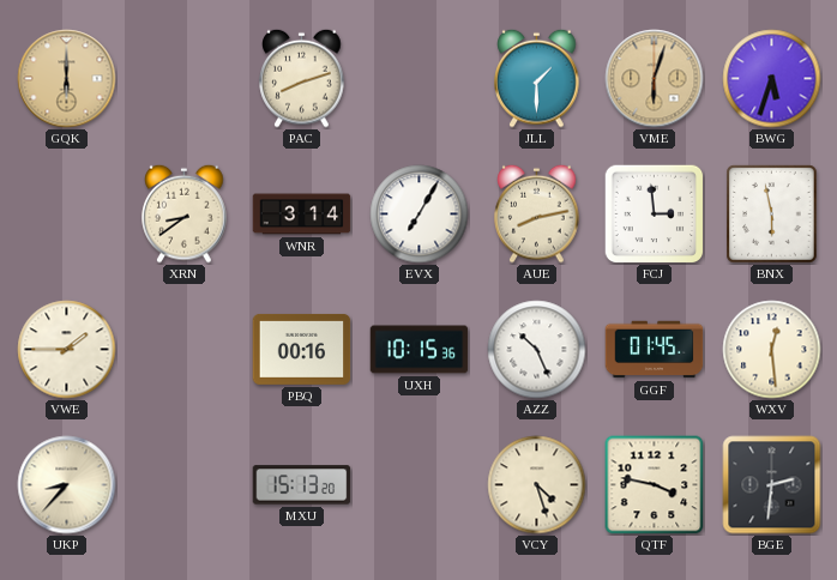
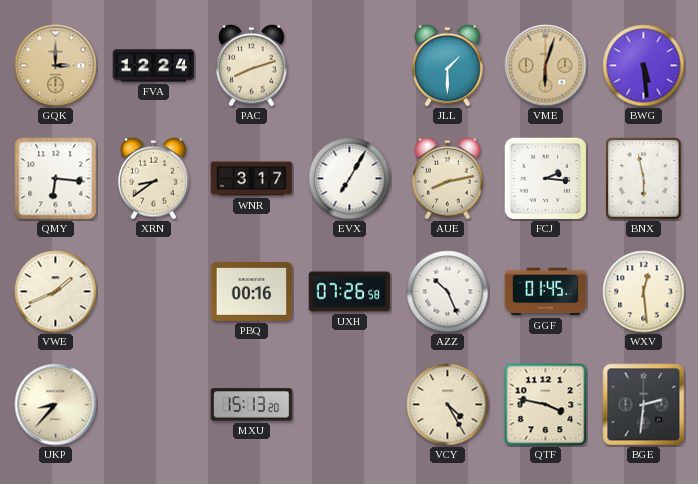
GQK: 6:00 -> 3:00
FVA: none -> 12:24
BWG: 5:33 -> 5:29
QMY: none -> 6:16
WNR: 3:14 -> 3:17
FCJ: 2:59 -> 2:16
VWE: 1:45 -> 1:41
UXH: 10:15 -> 07:26
VCY: 4:27 -> 4:25
